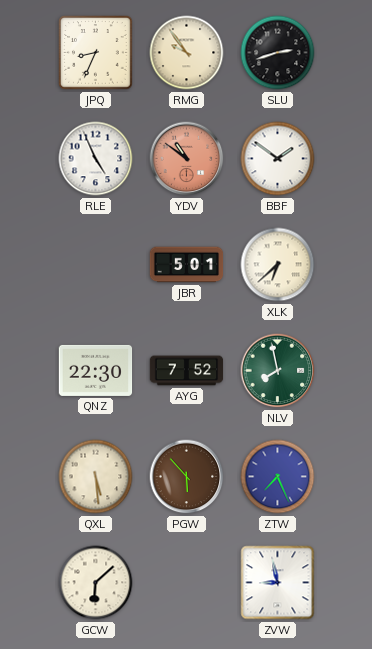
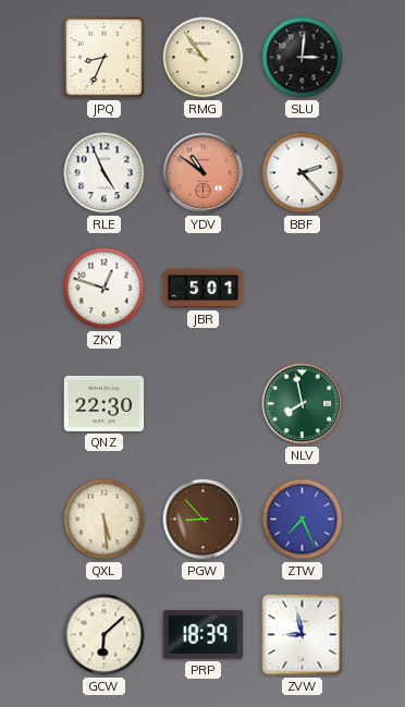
SLU: 2:42 -> 3:01
BBF: 1:51 -> 2:23
ZKY: none -> 12:48
XLK: 6:38 -> none
AYG: 7:52 -> none
PGW: 5:53 -> 8:53
PRP: none -> 18:39
